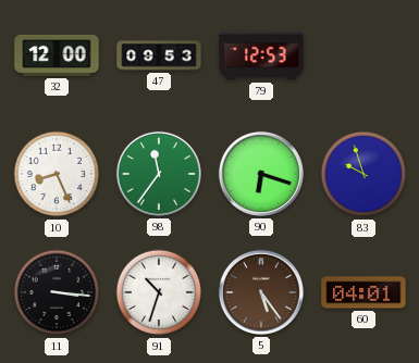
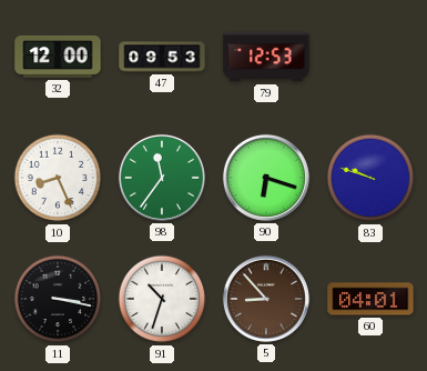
83: 9:57 -> 9:48
11: 3:16 -> 3:17
5: 5:24 -> 8:53
